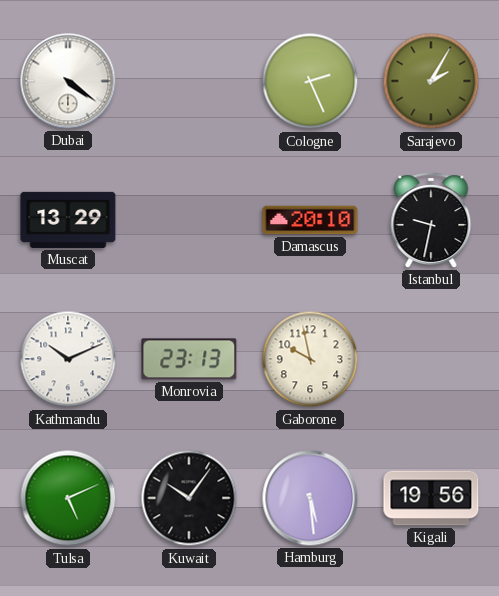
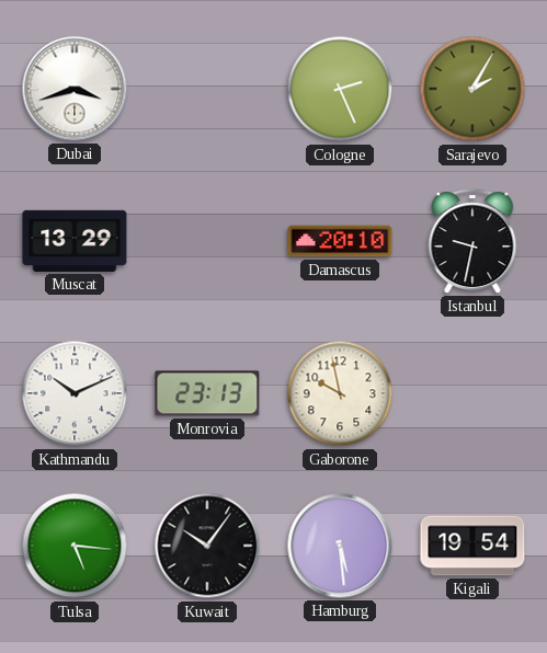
Dubai: 4:21 -> 3:42
Tulsa: 5:11 -> 5:16
Kigali: 19:56 -> 19:54
